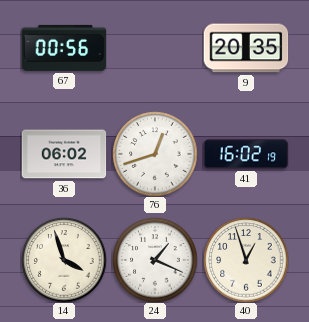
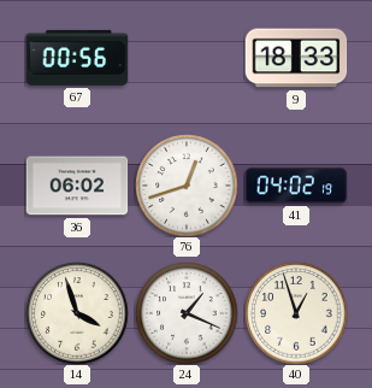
9: 20:35 -> 18:33
41: 16:02 -> 04:02
